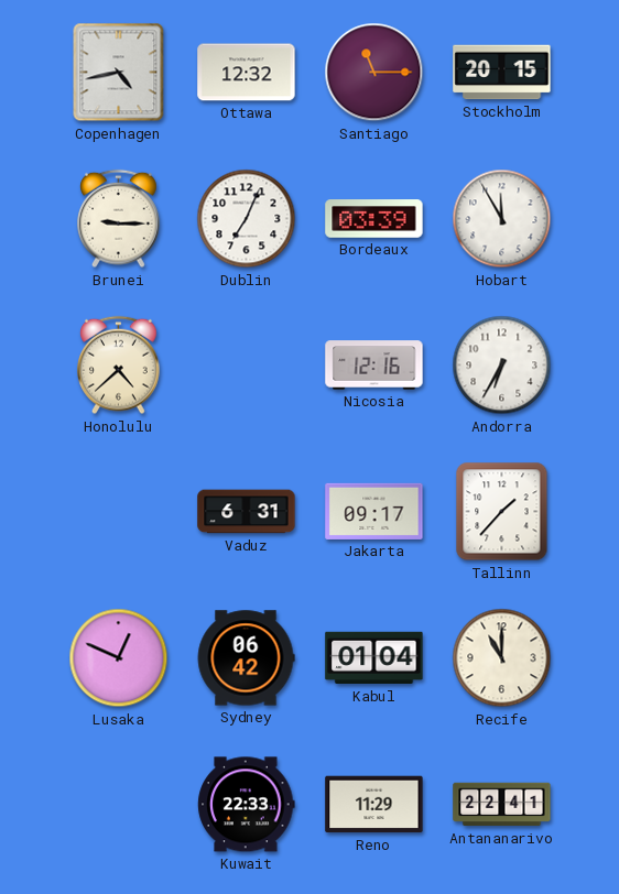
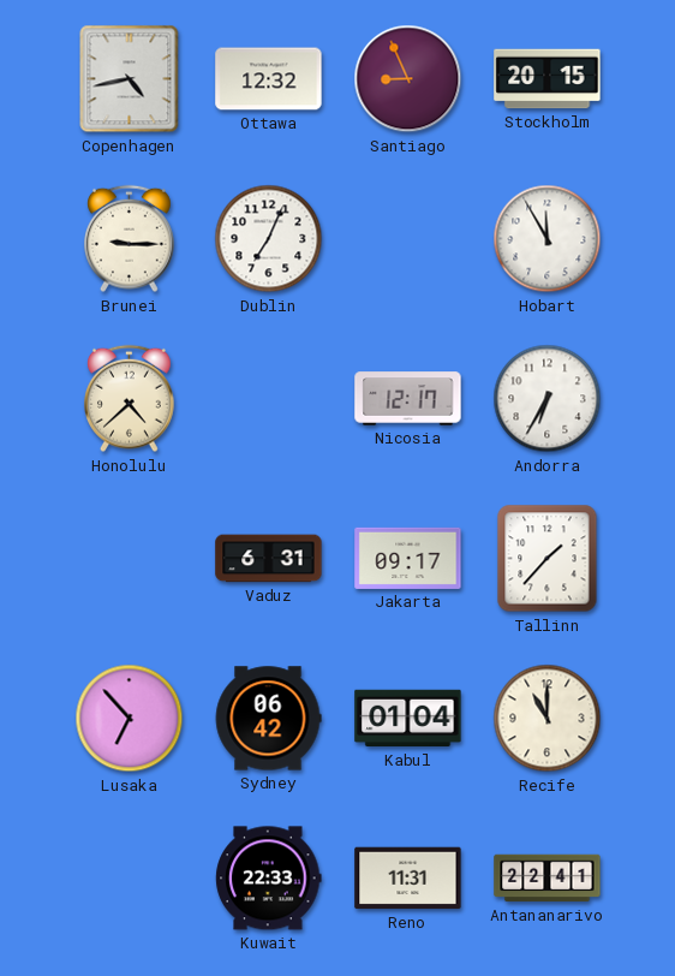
Santiago: 11:15 -> 8:56
Bordeaux: 03:39 -> none
Nicosia: 12:16 -> 12:17
Lusaka: 12:49 -> 6:53
Reno: 11:29 -> 11:31
